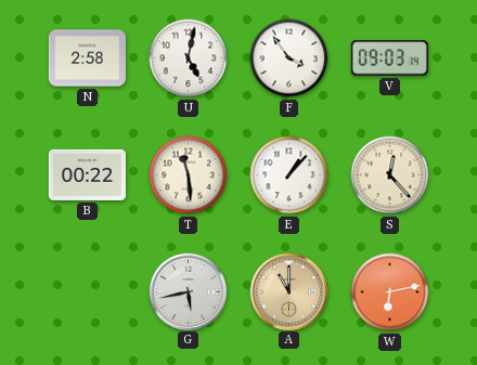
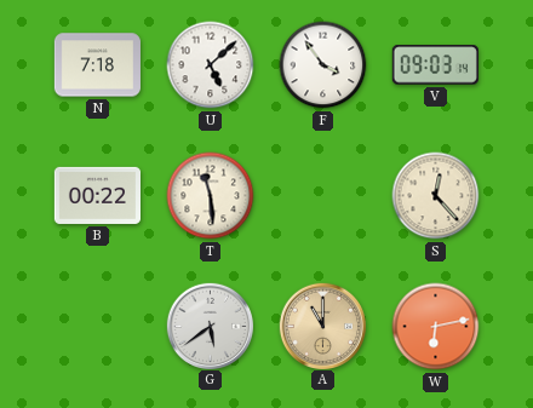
N: 2:58 -> 7:18
U: 5:02 -> 5:08
E: 1:07 -> none
G: 5:43 -> 5:39
